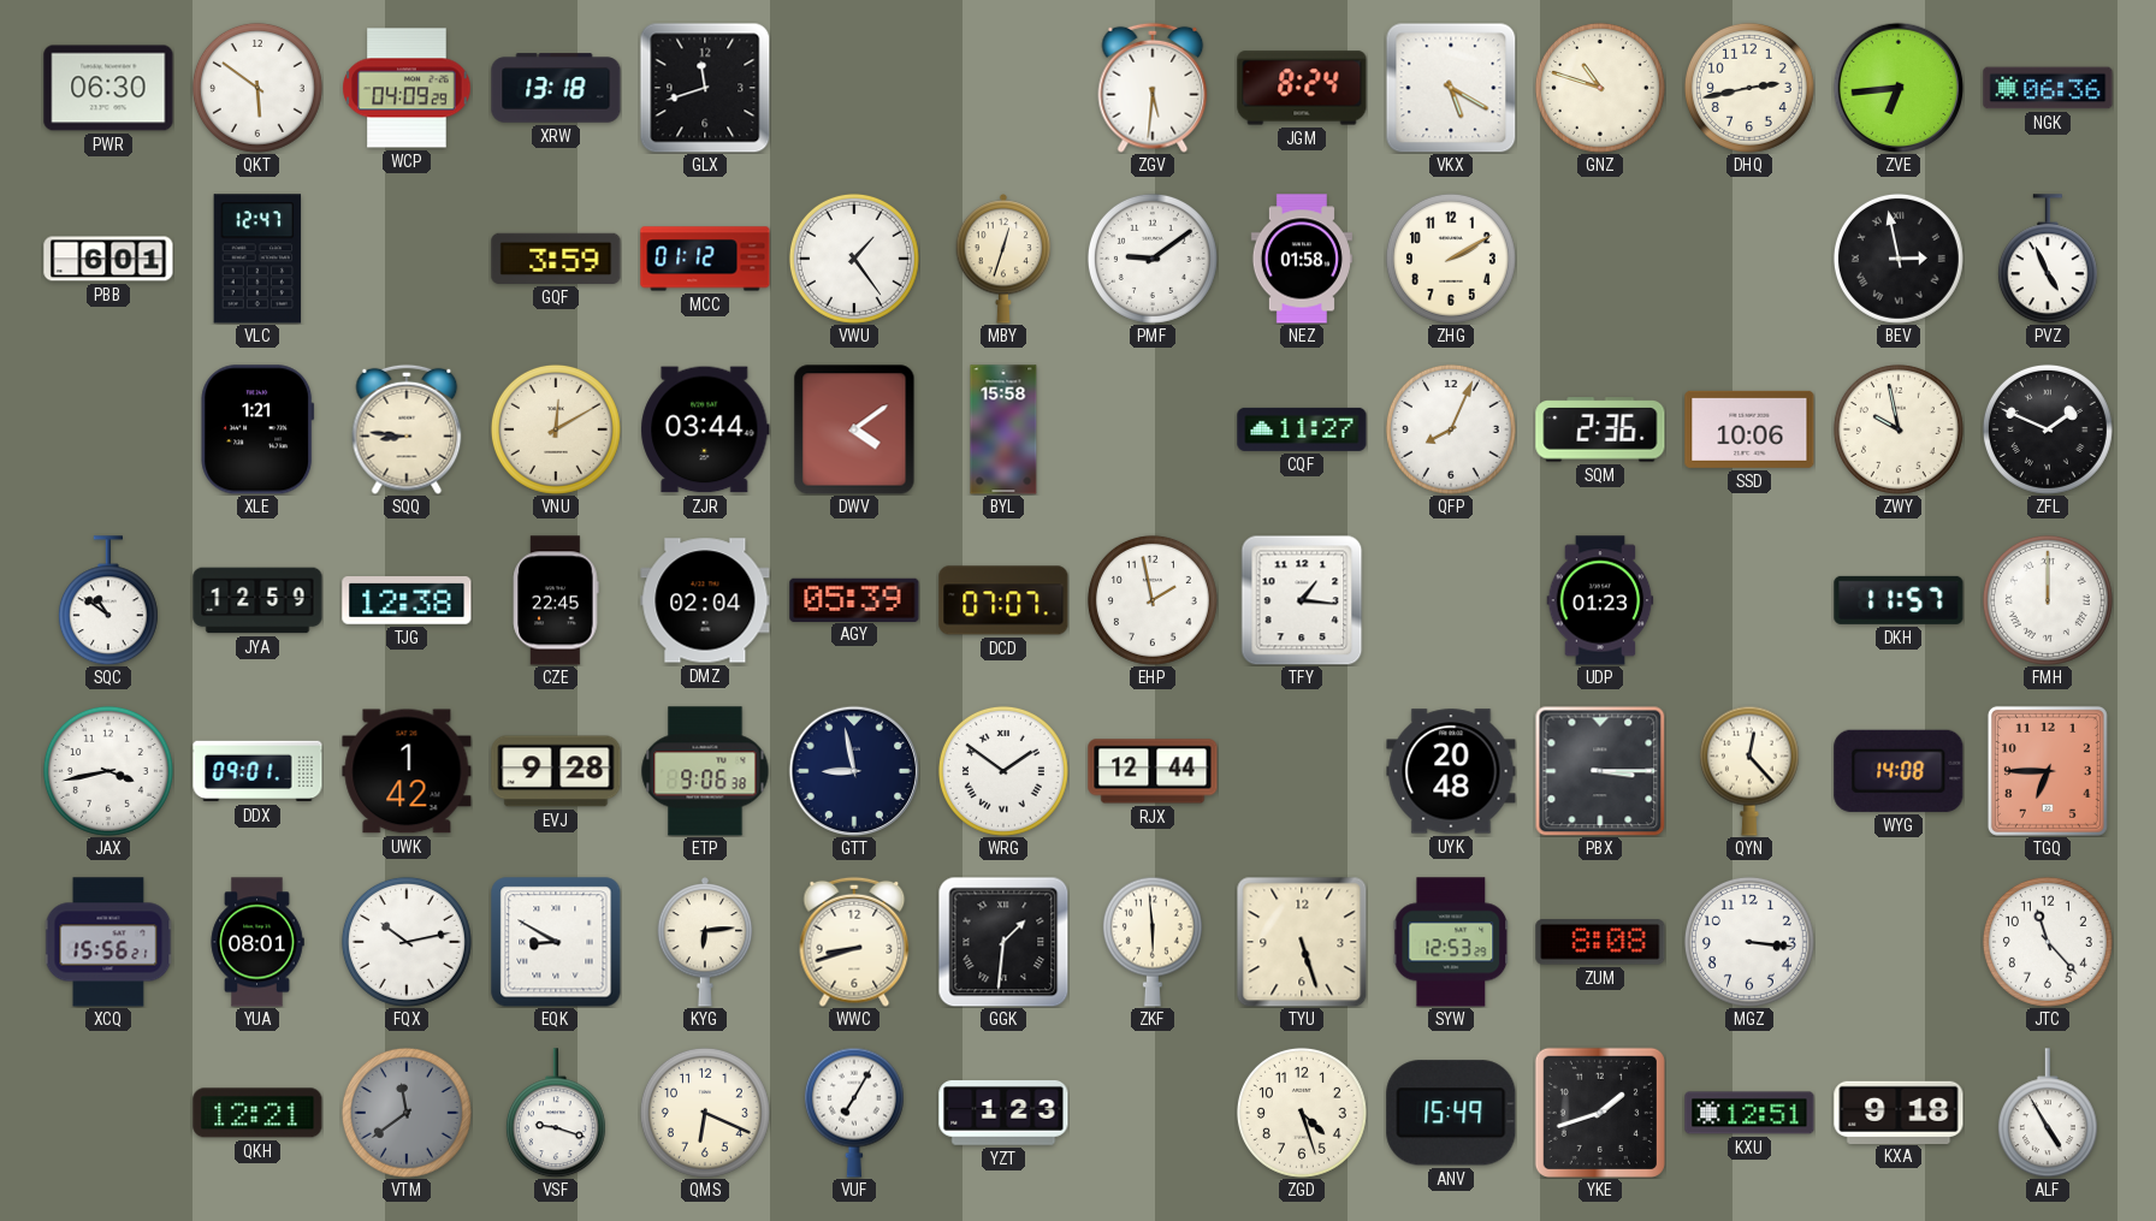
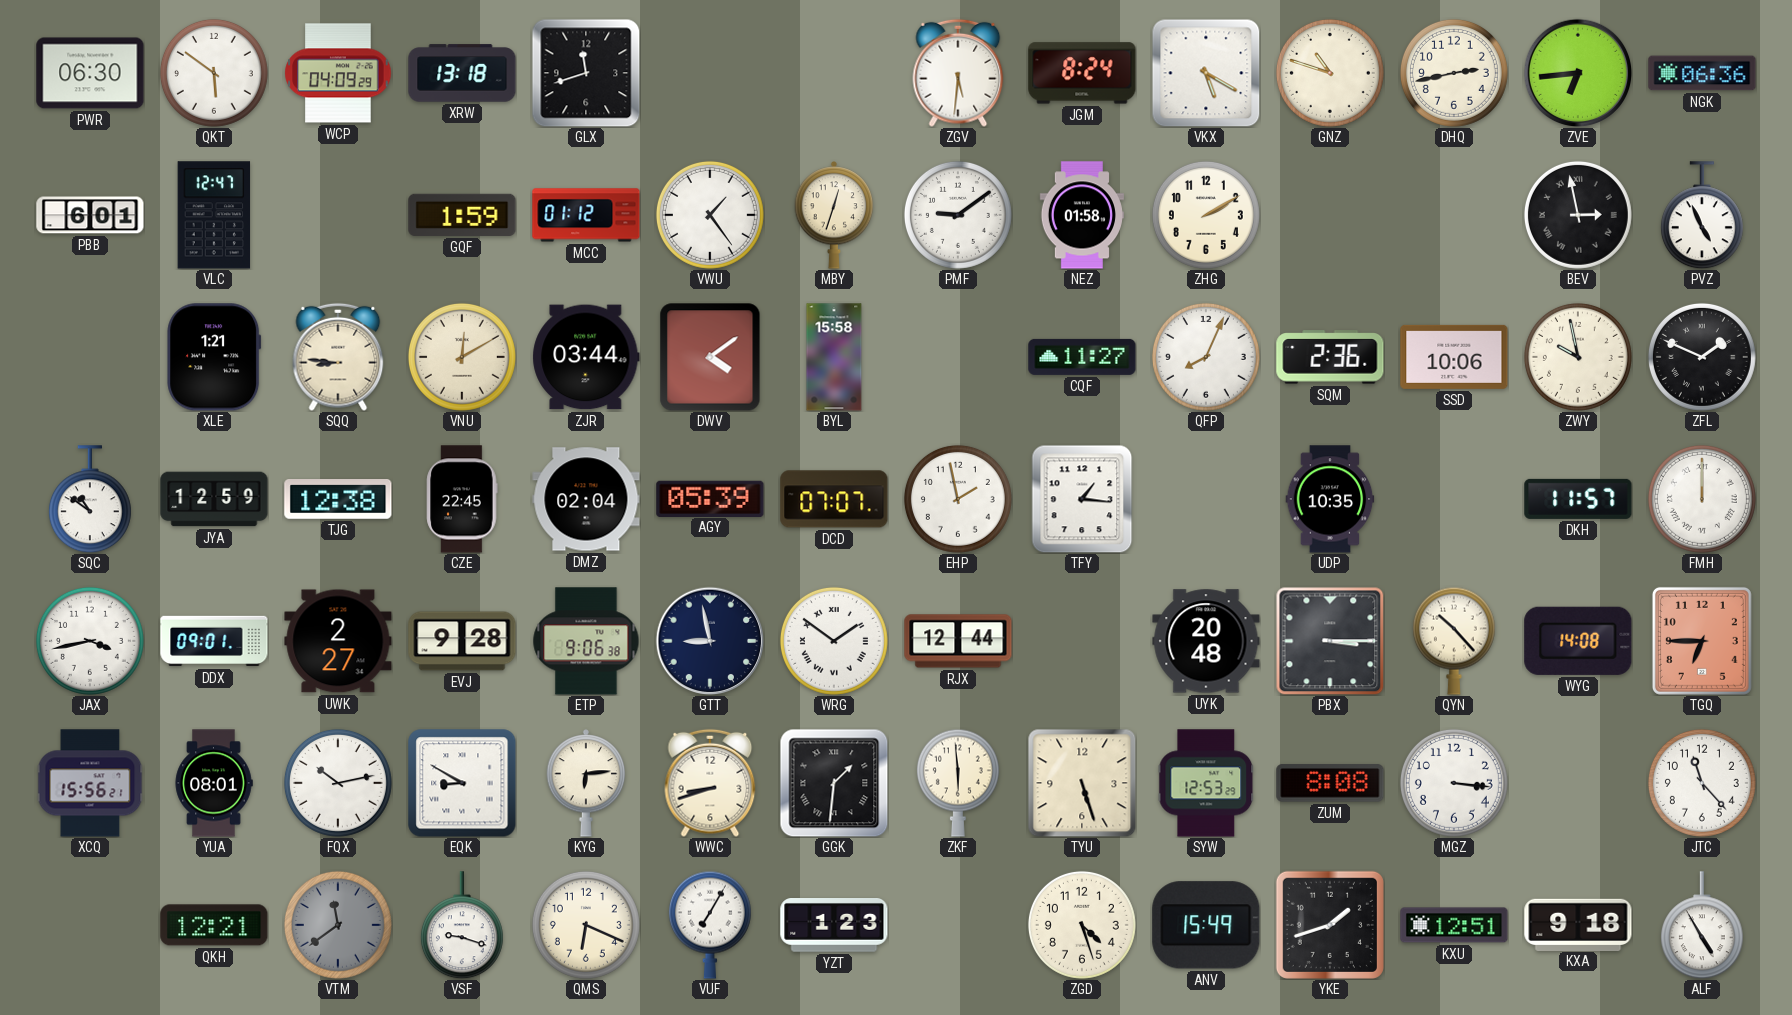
GQF: 3:59 -> 1:59
UDP: 01:23 -> 10:35
UWK: 1:42 -> 2:27
QYN: 12:23 -> 10:23
